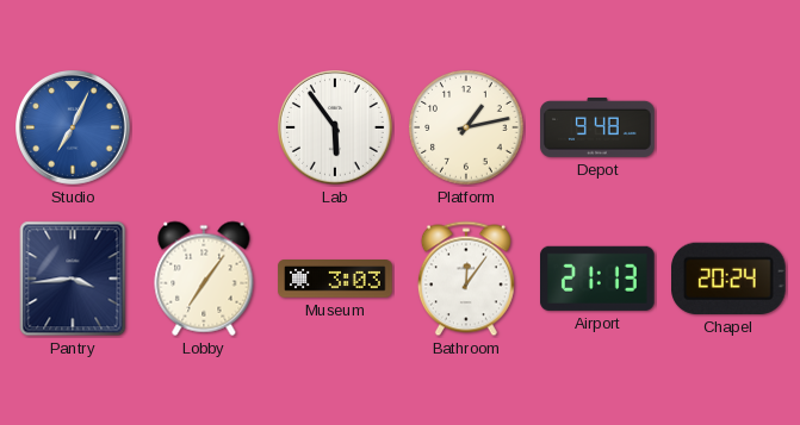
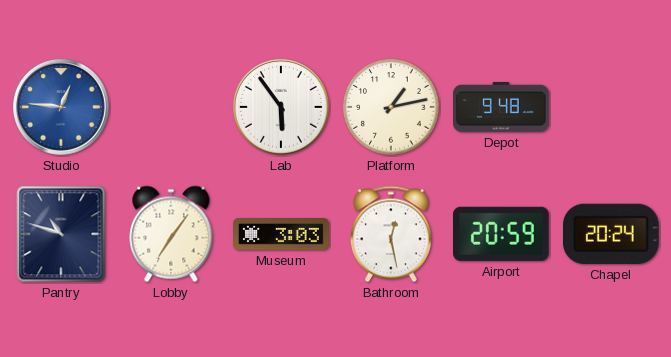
Studio: 7:04 -> 12:46
Pantry: 3:44 -> 10:48
Bathroom: 12:06 -> 12:28
Airport: 21:13 -> 20:59
